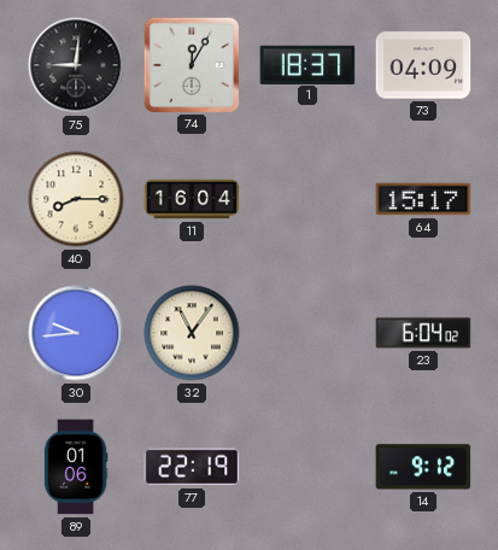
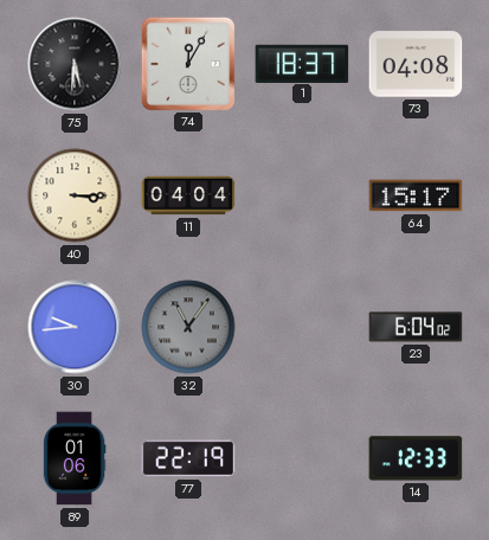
75: 9:01 -> 5:31
73: 04:09 -> 04:08
40: 8:15 -> 3:15
11: 16:04 -> 04:04
32 dial: cream -> grey
14: 9:12 -> 12:33
